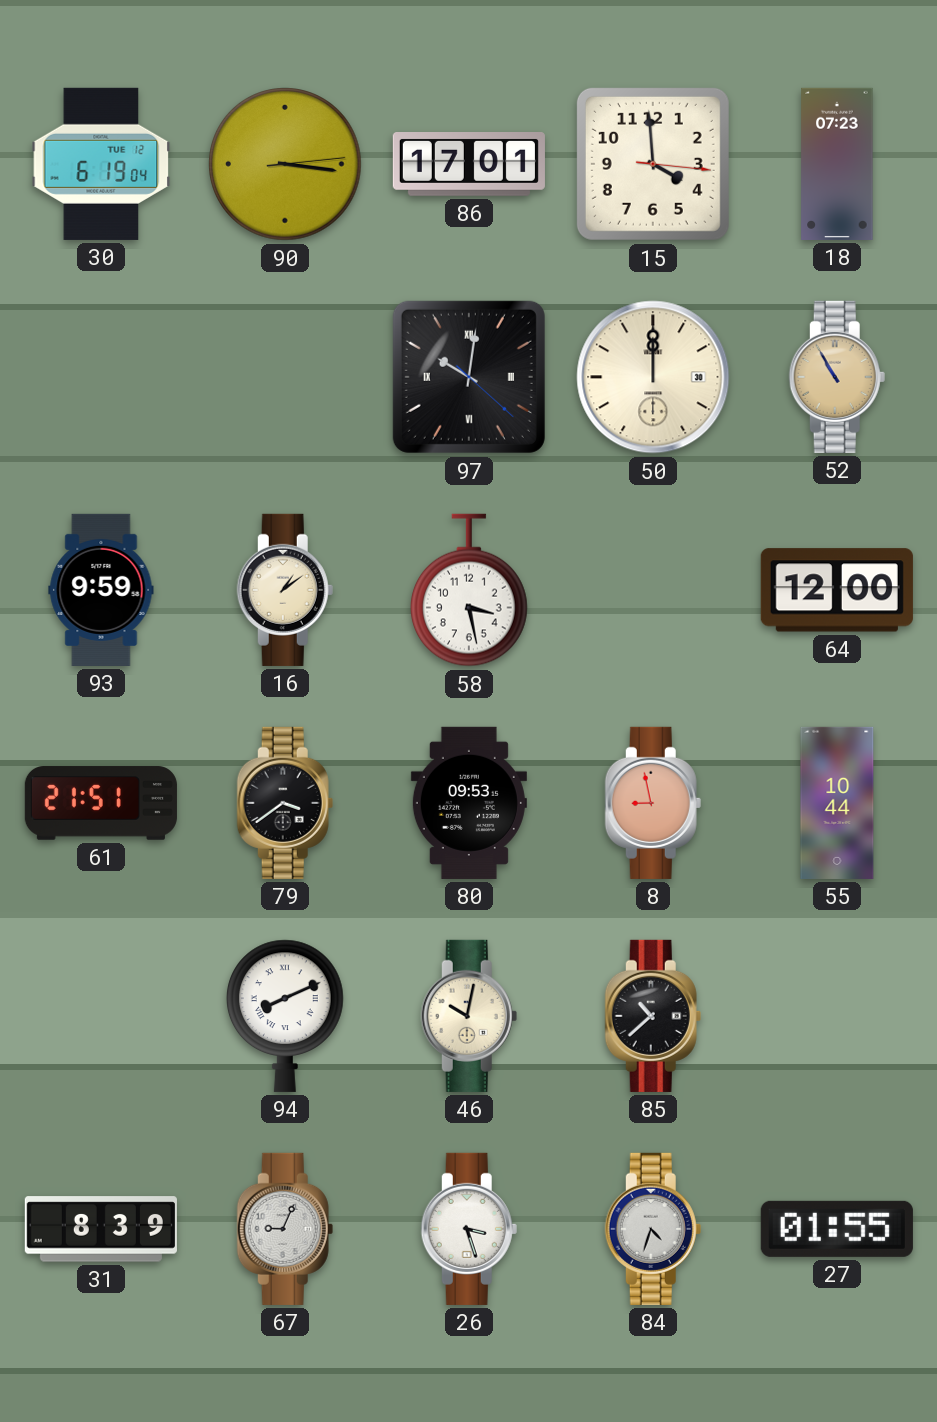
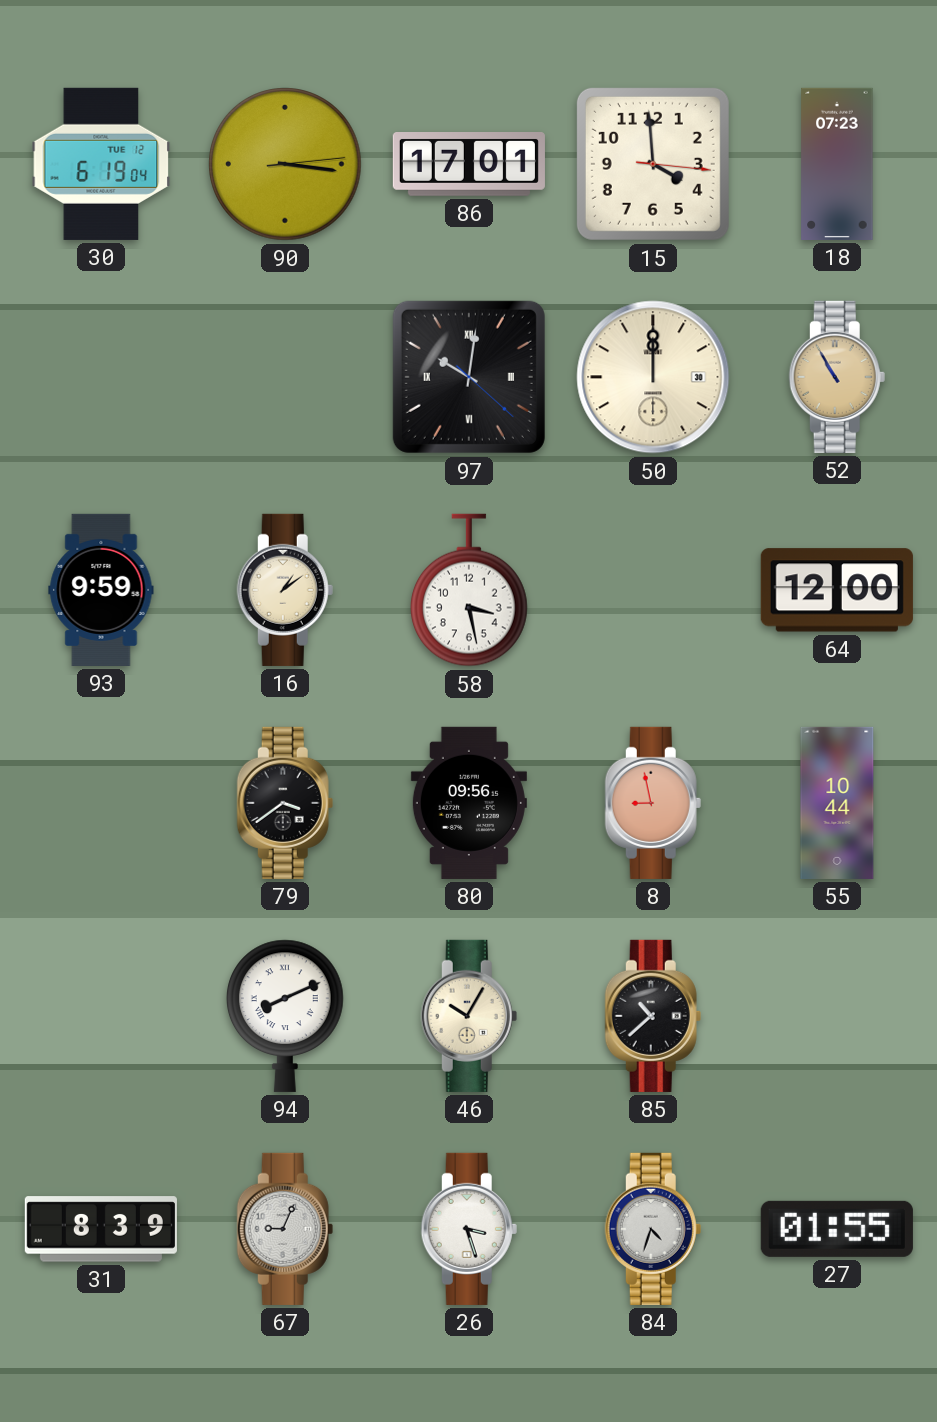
61: 21:51 -> none
80: 09:53 -> 09:56
46: 10:02 -> 10:05
